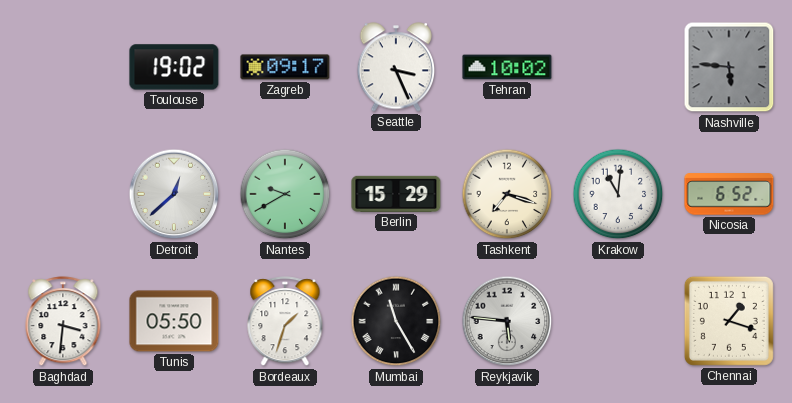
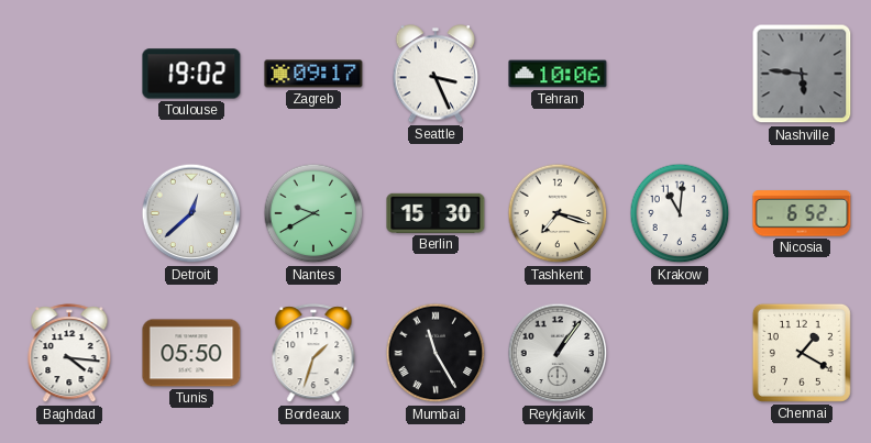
Tehran: 10:02 -> 10:06
Berlin: 15:29 -> 15:30
Baghdad: 3:31 -> 4:16
Reykjavik: 5:46 -> 1:06
Chennai: 1:18 -> 1:20
